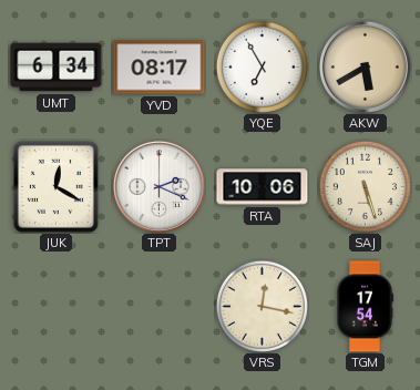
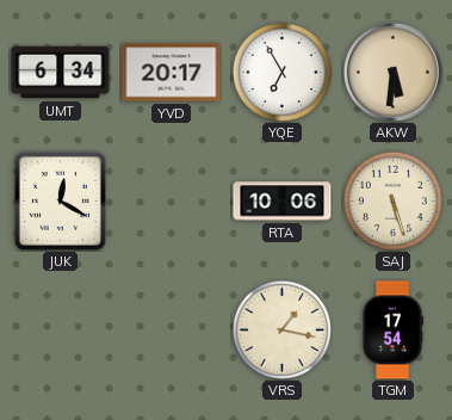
YVD: 08:17 -> 20:17
AKW: 5:40 -> 5:31
TPT: 2:19 -> none
VRS: 12:17 -> 1:17
